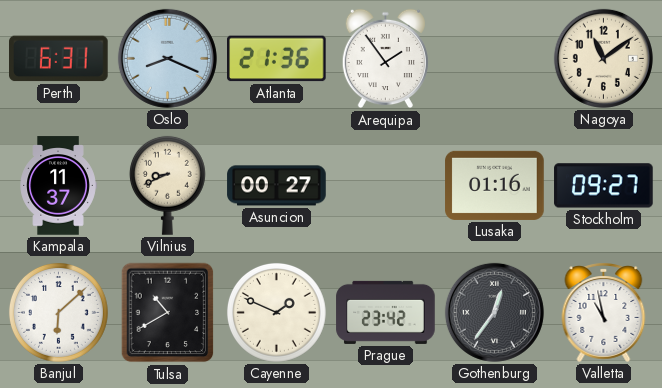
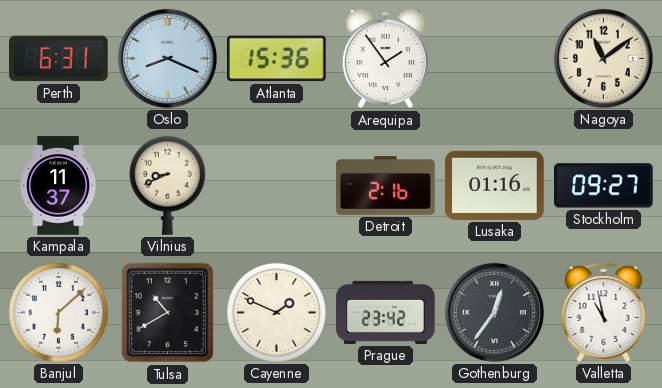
Atlanta: 21:36 -> 15:36
Asuncion: 00:27 -> none
Detroit: none -> 2:16
